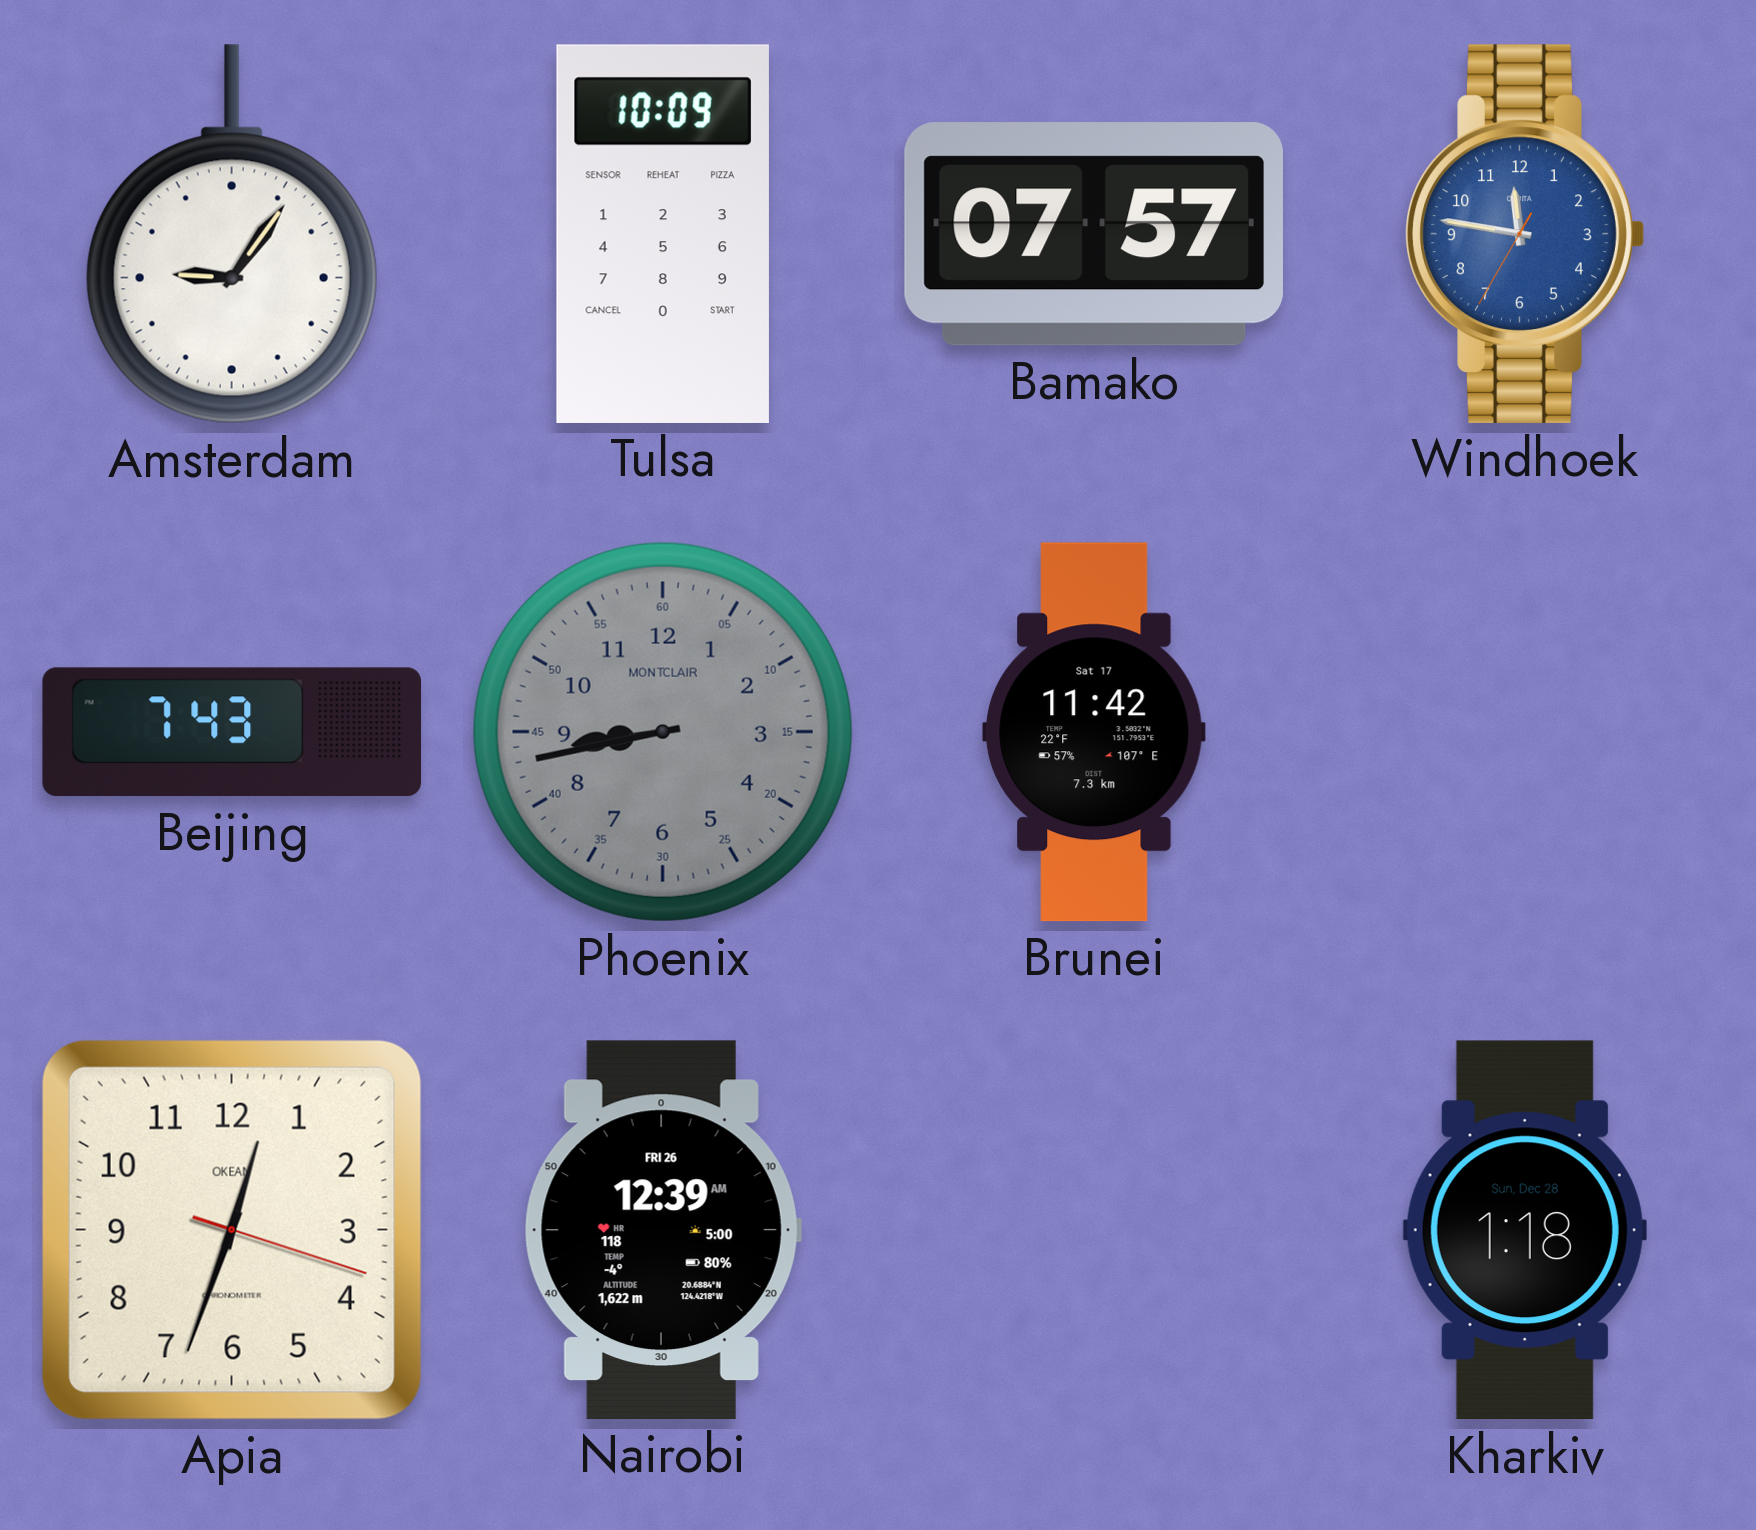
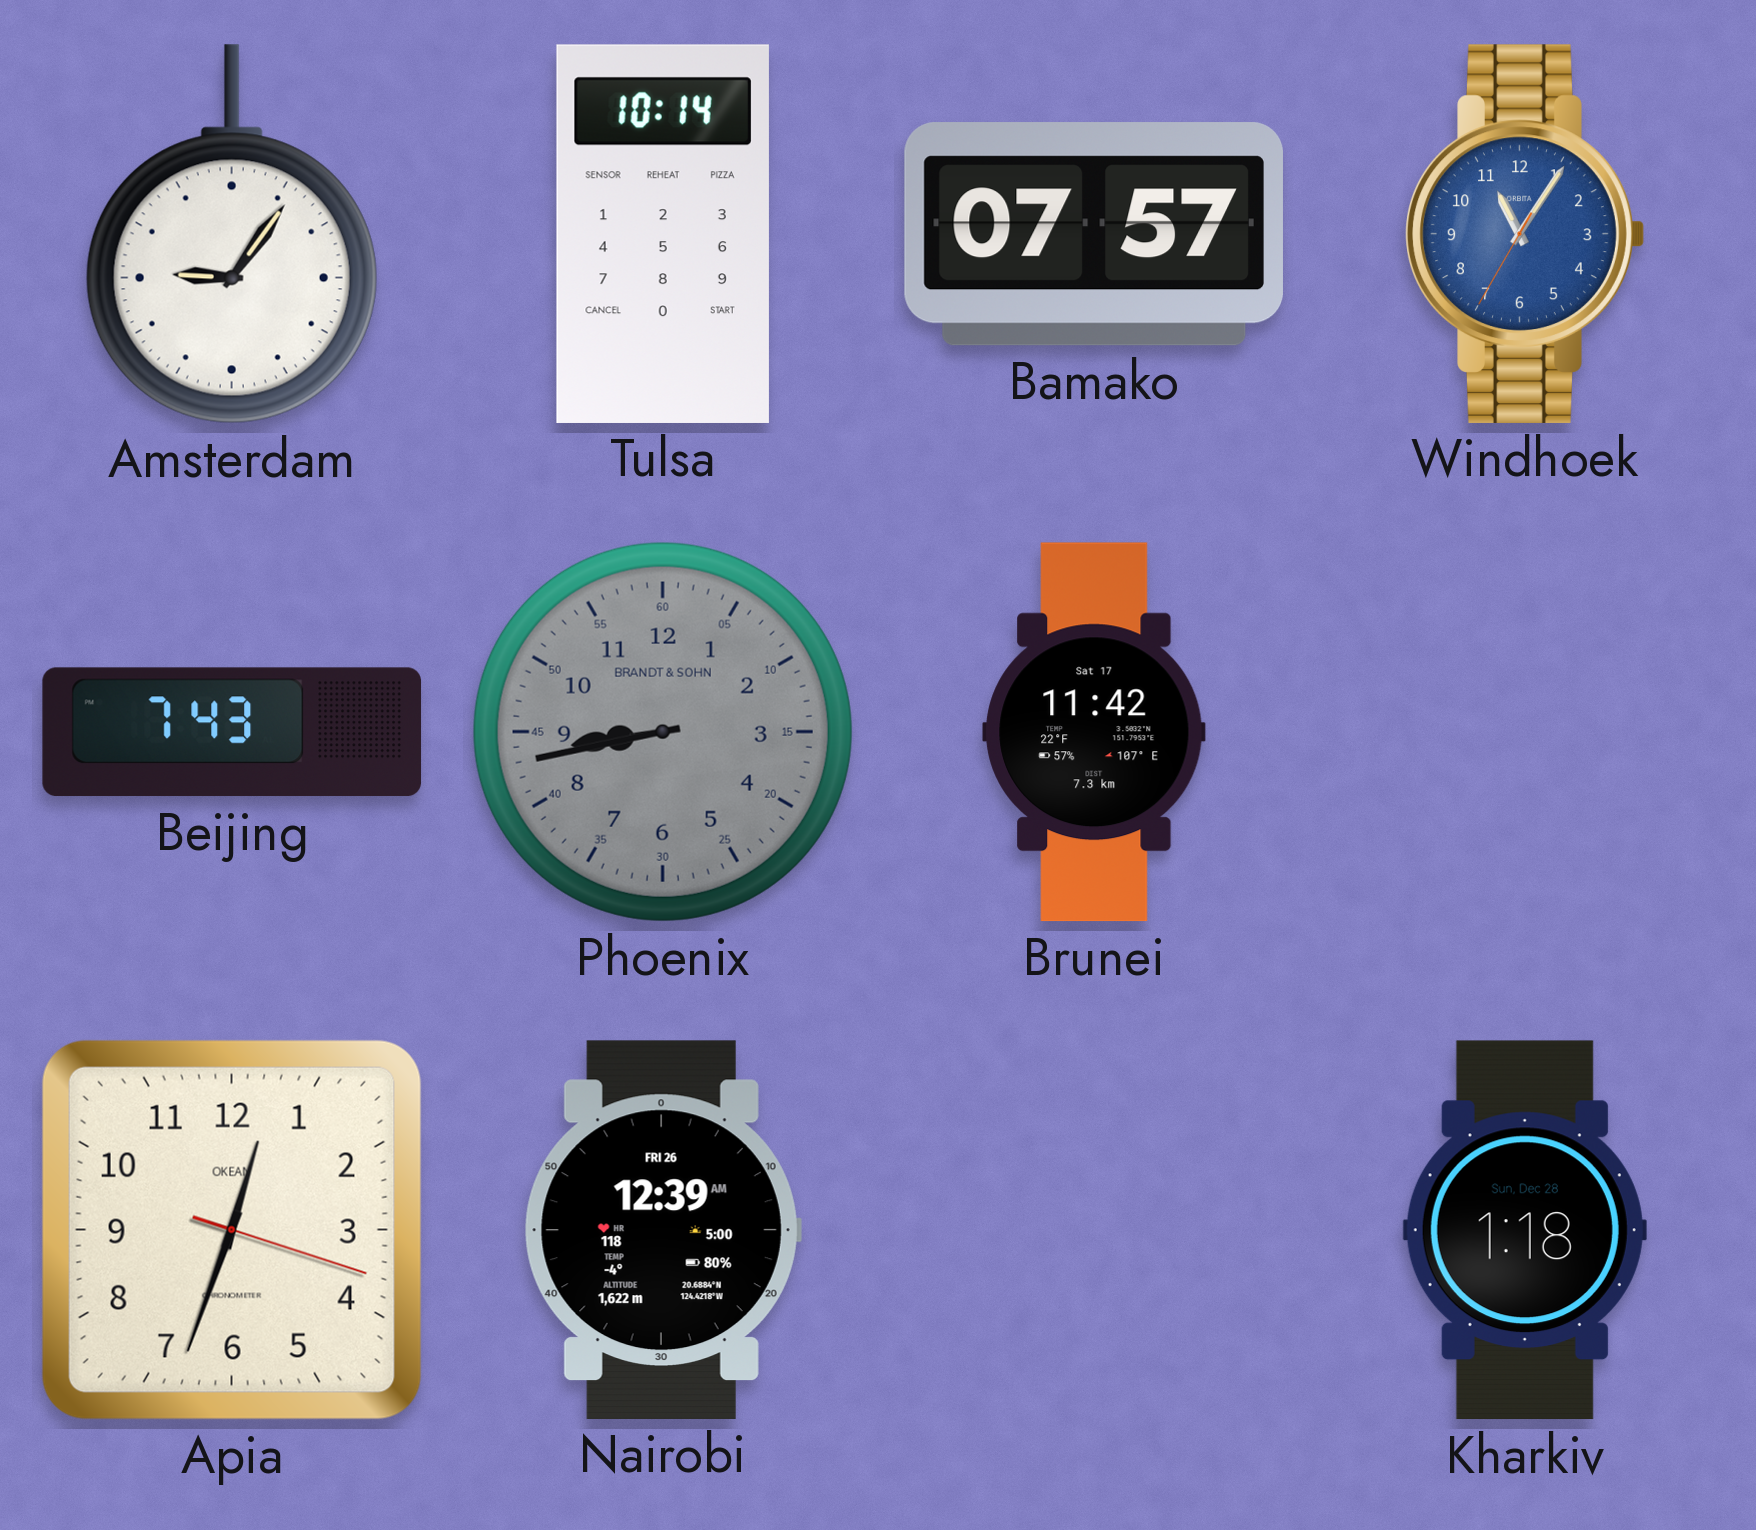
Tulsa: 10:09 -> 10:14
Windhoek: 11:46 -> 11:05
Phoenix brand: MONTCLAIR -> BRANDT & SOHN
